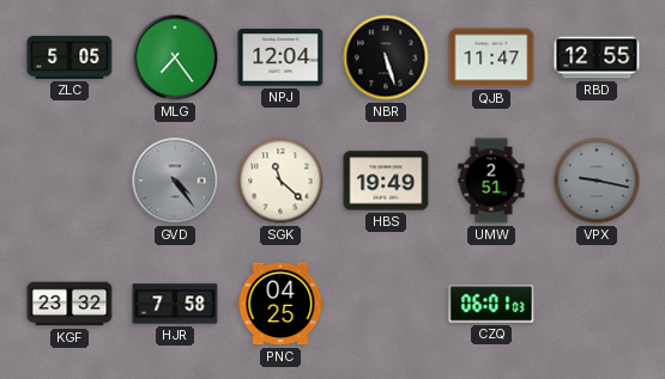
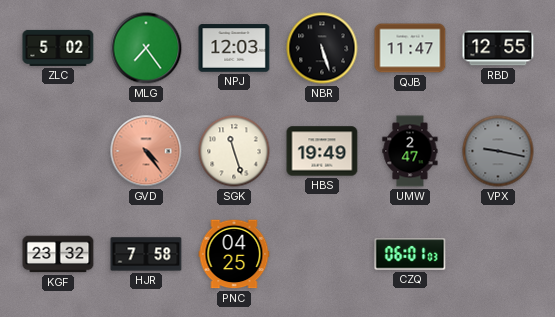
ZLC: 5:05 -> 5:02
NPJ: 12:04 -> 12:03
GVD dial: grey -> salmon
SGK: 11:22 -> 11:27
UMW: 2:51 -> 2:47
